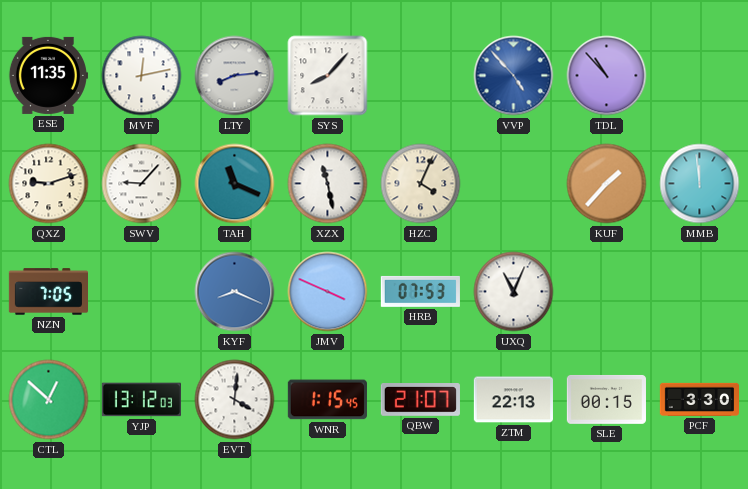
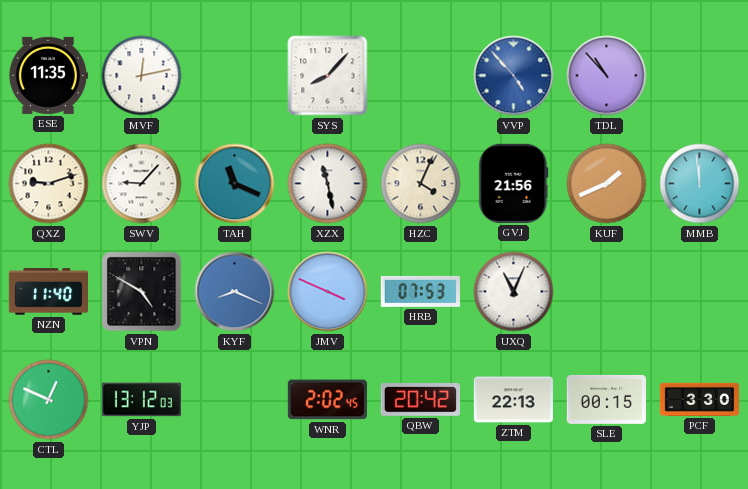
LTY: 8:14 -> none
GVJ: none -> 21:56
KUF: 1:37 -> 1:41
NZN: 7:05 -> 11:40
VPN: none -> 4:50
CTL: 12:52 -> 12:49
EVT: 4:01 -> none
WNR: 1:15 -> 2:02
QBW: 21:07 -> 20:42
